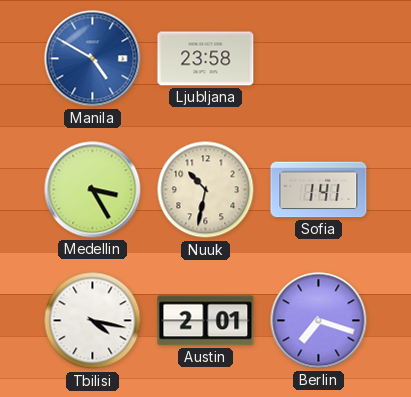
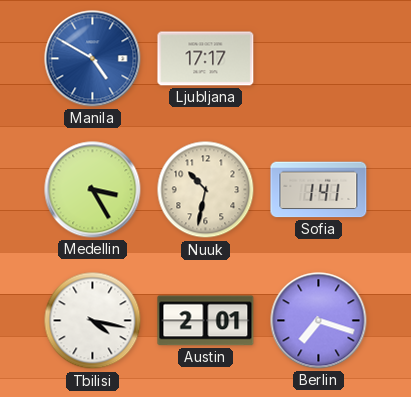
Ljubljana: 23:58 -> 17:17
